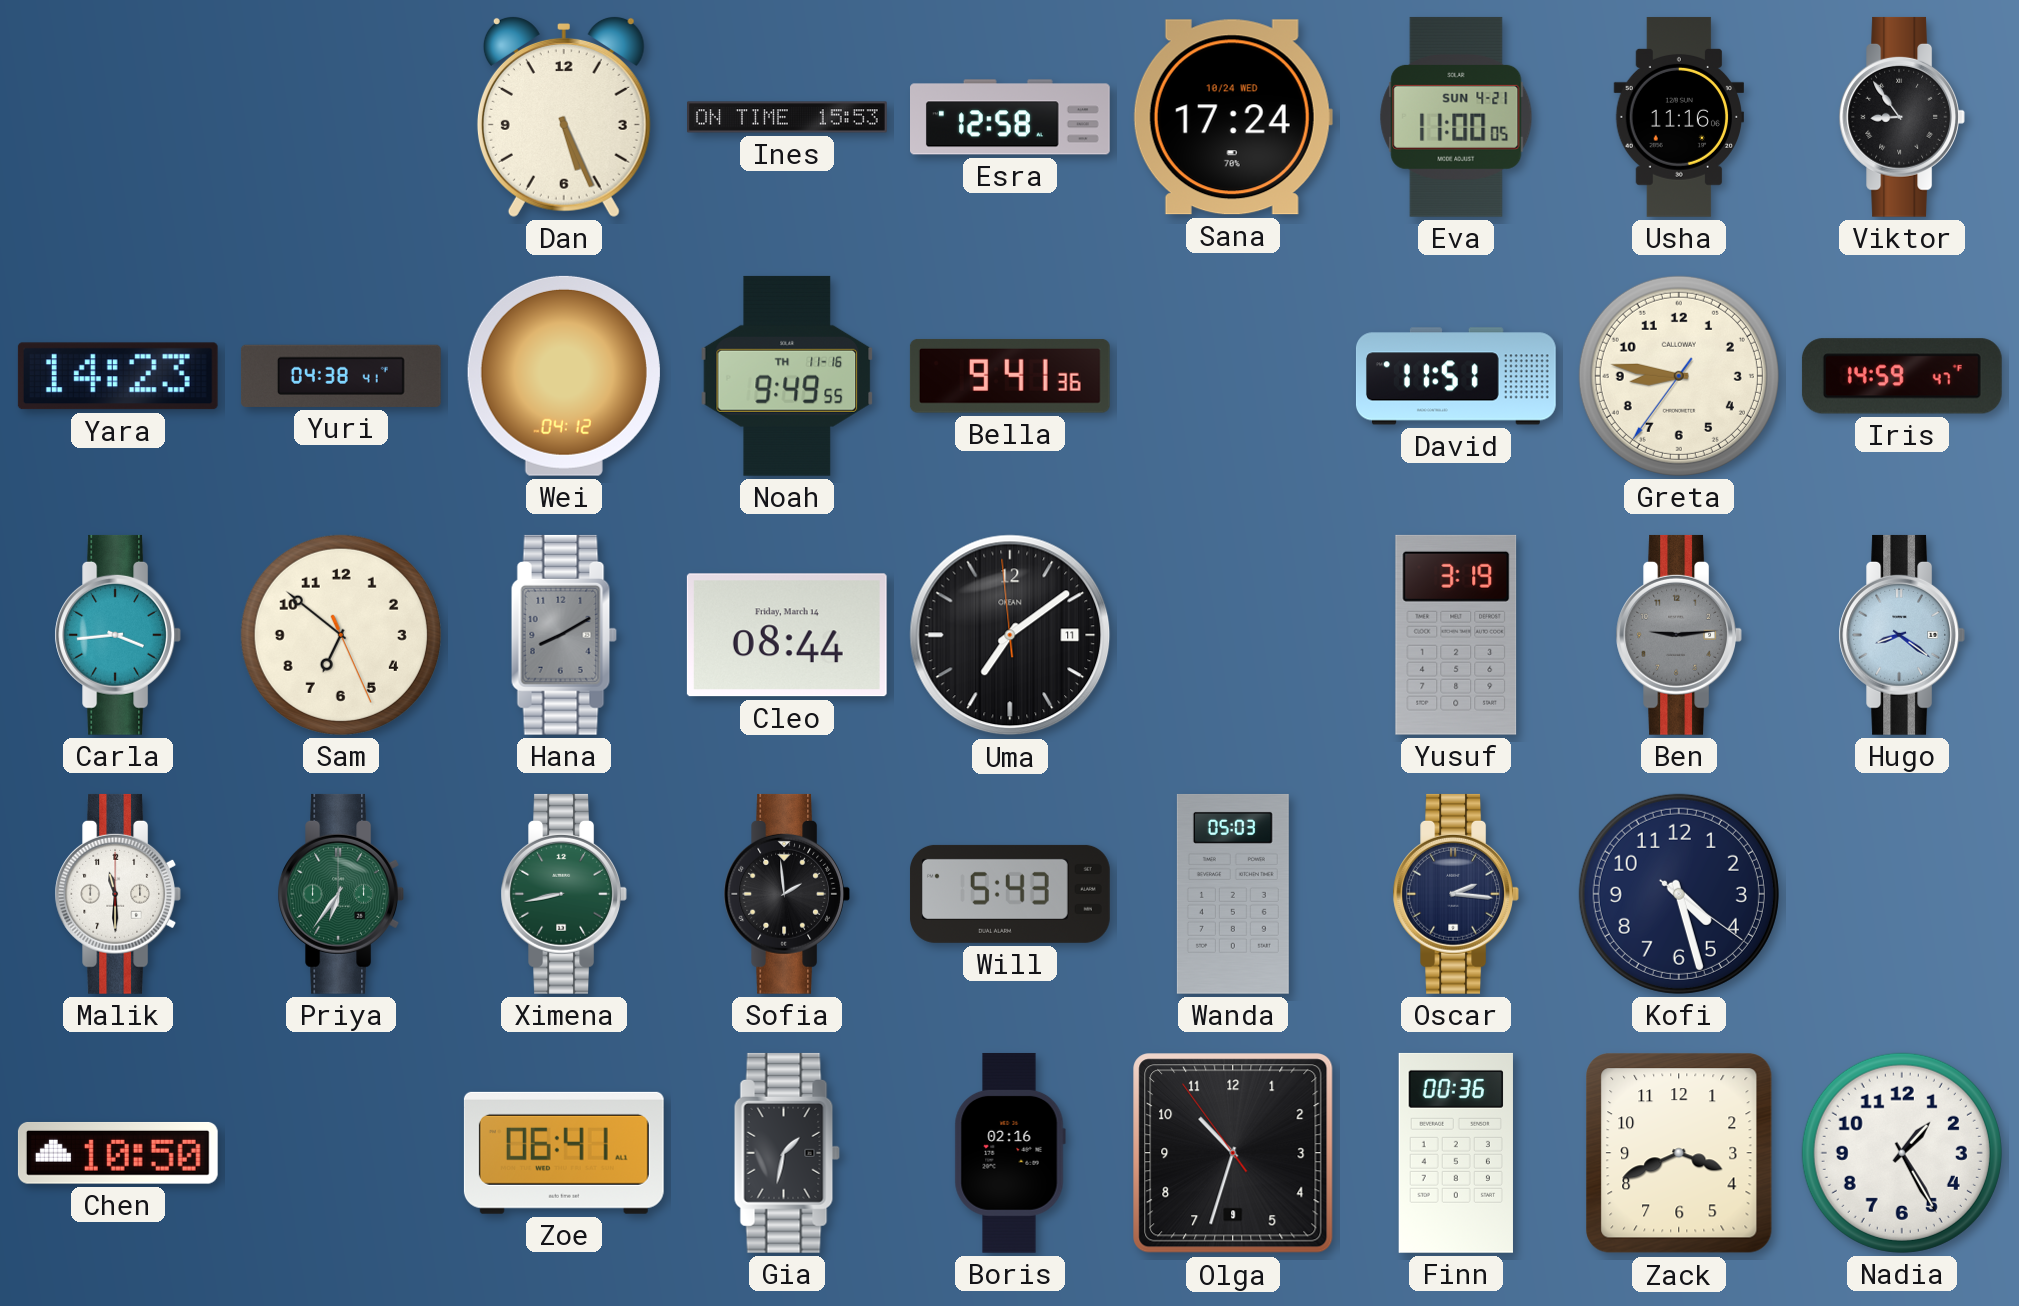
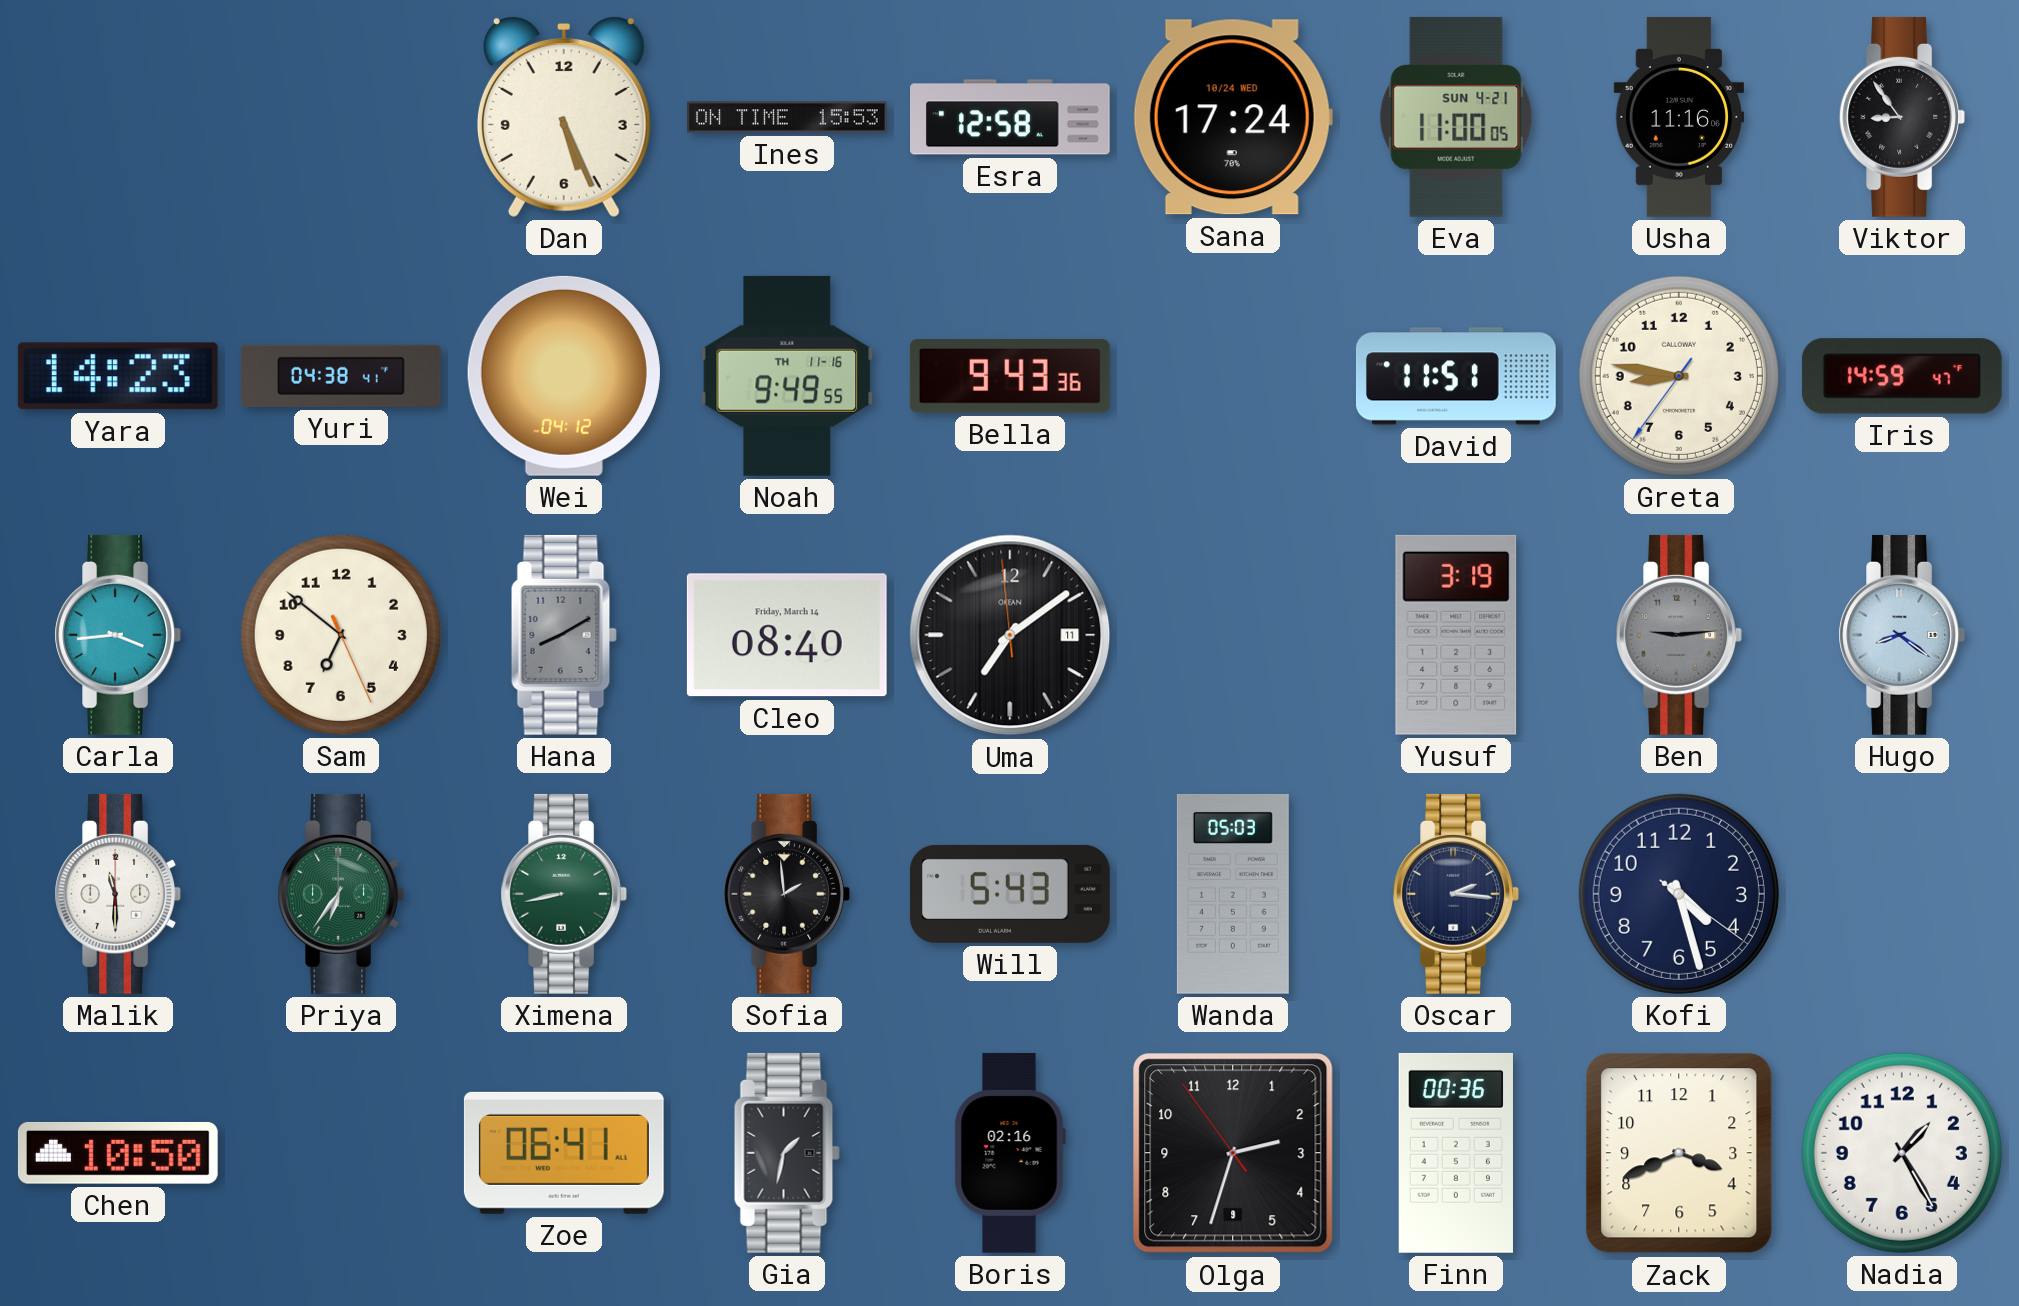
Bella: 9:41 -> 9:43
Cleo: 08:44 -> 08:40
Olga: 10:32 -> 2:32
